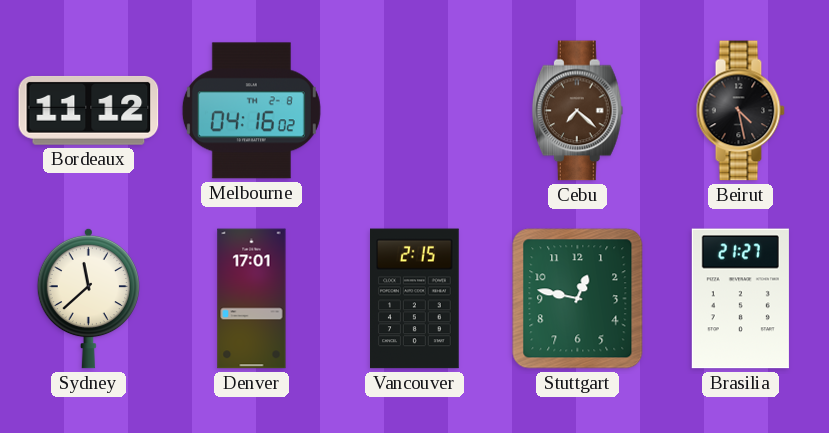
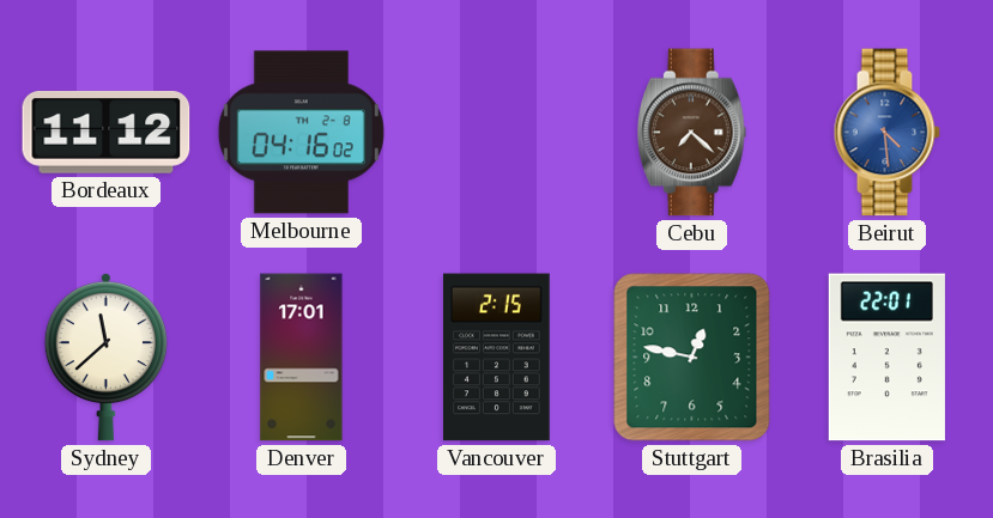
Beirut: 4:28 -> 4:29
Beirut dial: black -> blue
Brasilia: 21:27 -> 22:01
